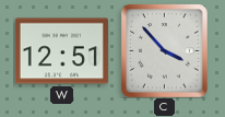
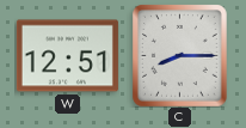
C: 3:53 -> 8:15
